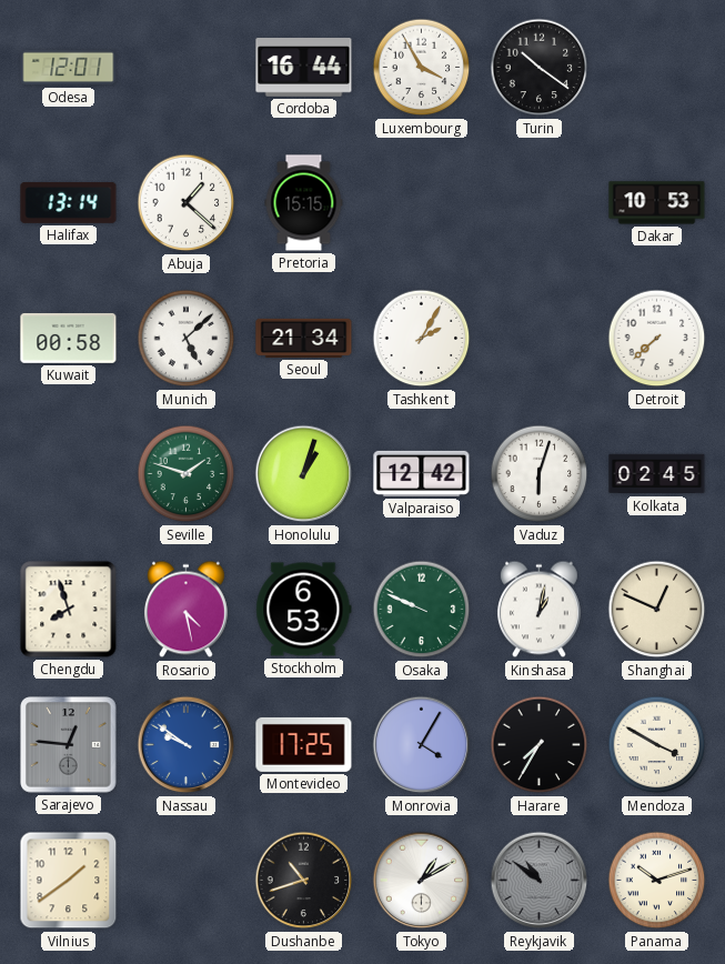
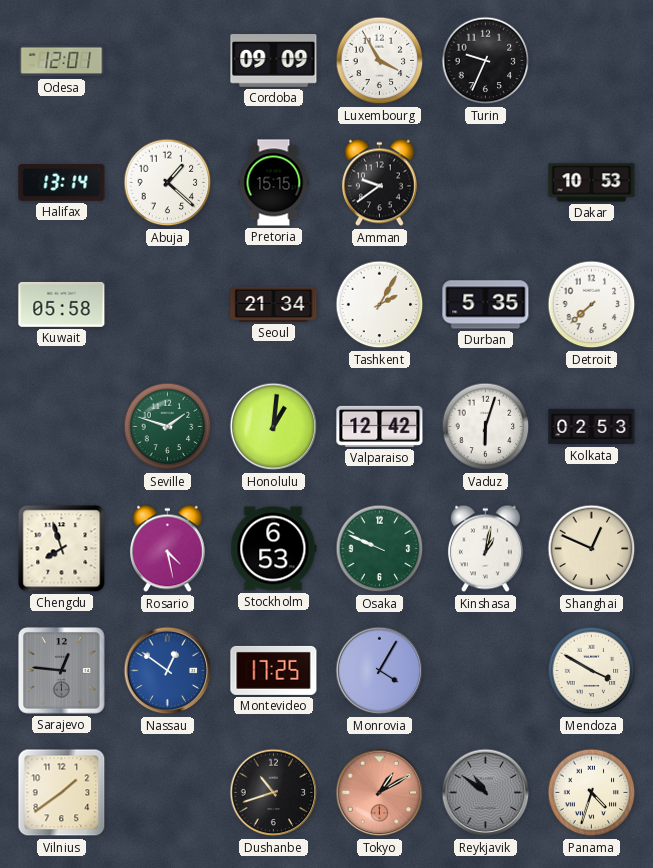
Cordoba: 16:44 -> 09:09
Turin: 10:21 -> 9:34
Amman: none -> 9:39
Kuwait: 00:58 -> 05:58
Munich: 5:08 -> none
Durban: none -> 5:35
Honolulu: 1:03 -> 1:01
Kolkata: 02:45 -> 02:53
Nassau: 9:51 -> 12:51
Harare: 7:35 -> none
Tokyo dial: white -> salmon
Panama: 10:12 -> 4:33
